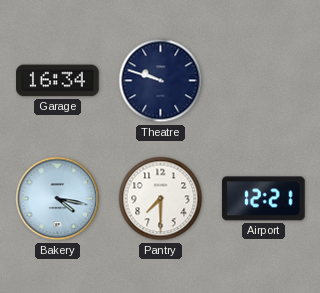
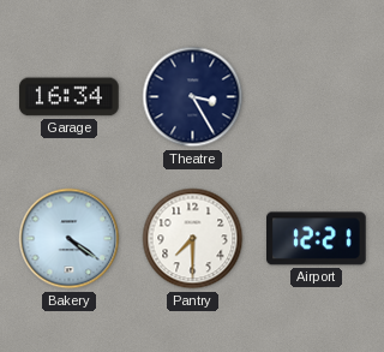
Theatre: 9:48 -> 3:25
Bakery: 4:17 -> 4:21
